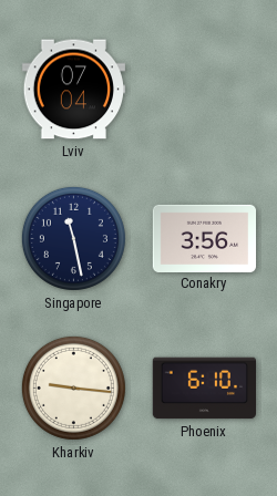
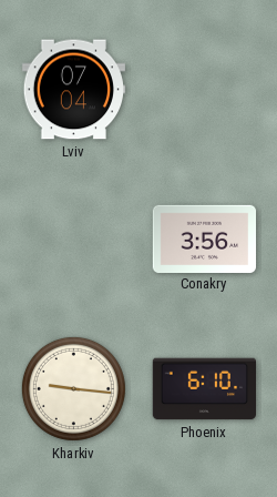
Singapore: 11:28 -> none
